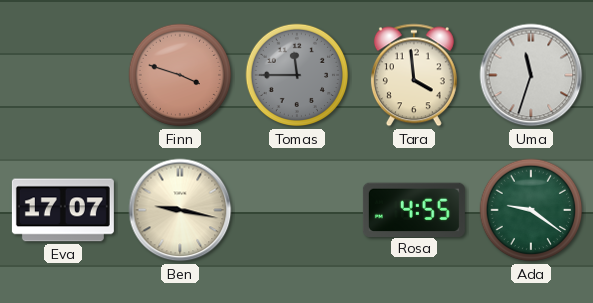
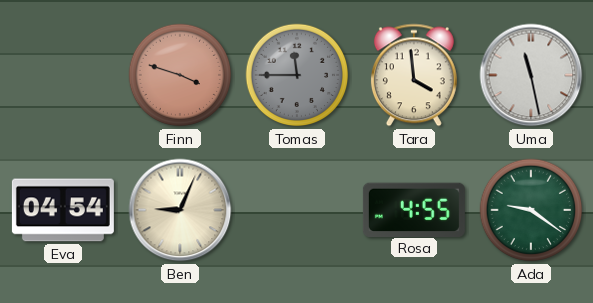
Uma: 11:33 -> 11:28
Eva: 17:07 -> 04:54
Ben: 9:17 -> 9:04
